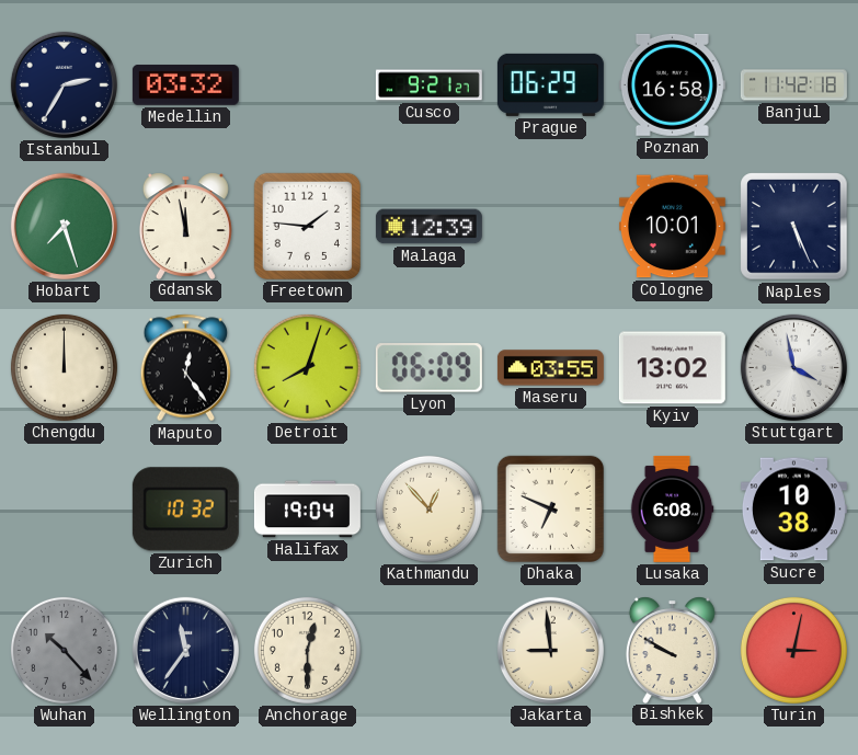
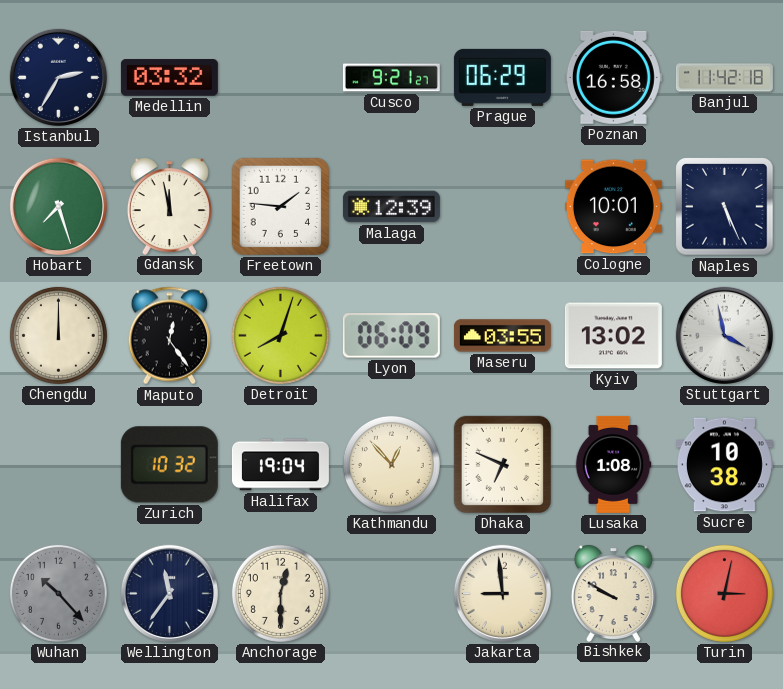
Lusaka: 6:08 -> 1:08
